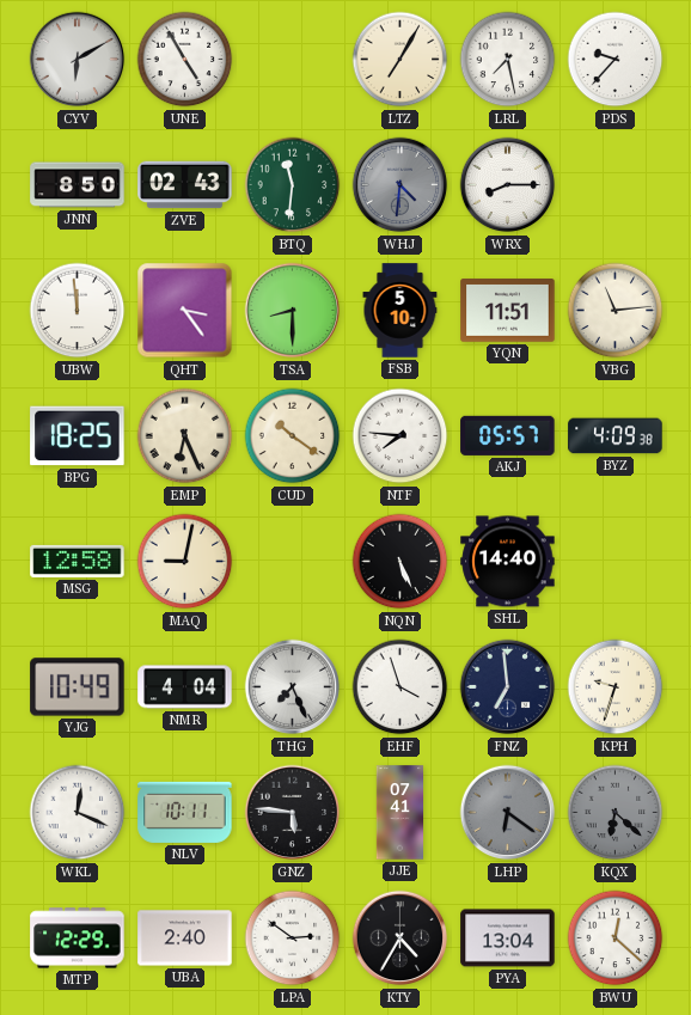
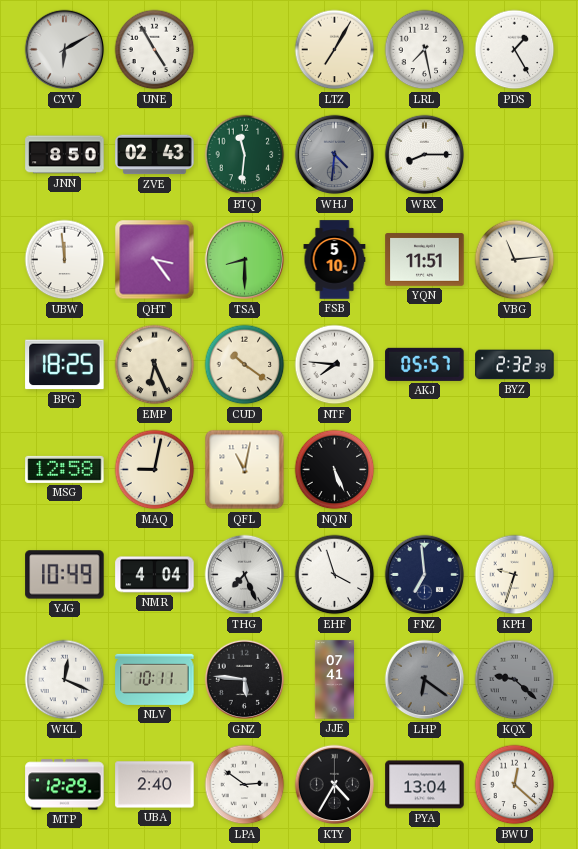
PDS: 9:37 -> 1:25
BYZ: 4:09 -> 2:32
QFL: none -> 11:02
SHL: 14:40 -> none
KQX: 6:22 -> 9:22
